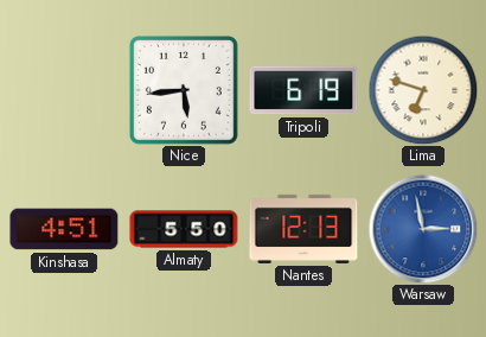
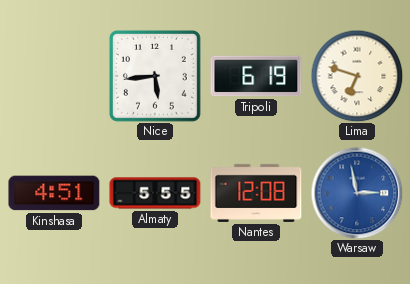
Almaty: 5:50 -> 5:55
Nantes: 12:13 -> 12:08
